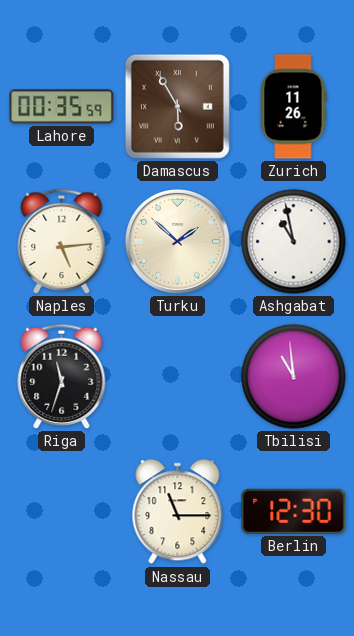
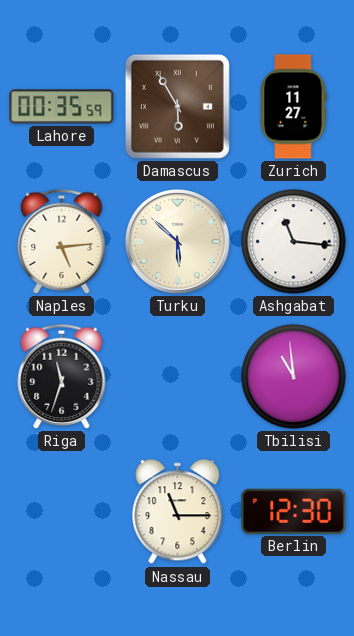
Zurich: 11:26 -> 11:27
Turku: 1:52 -> 5:52
Ashgabat: 10:58 -> 11:16
